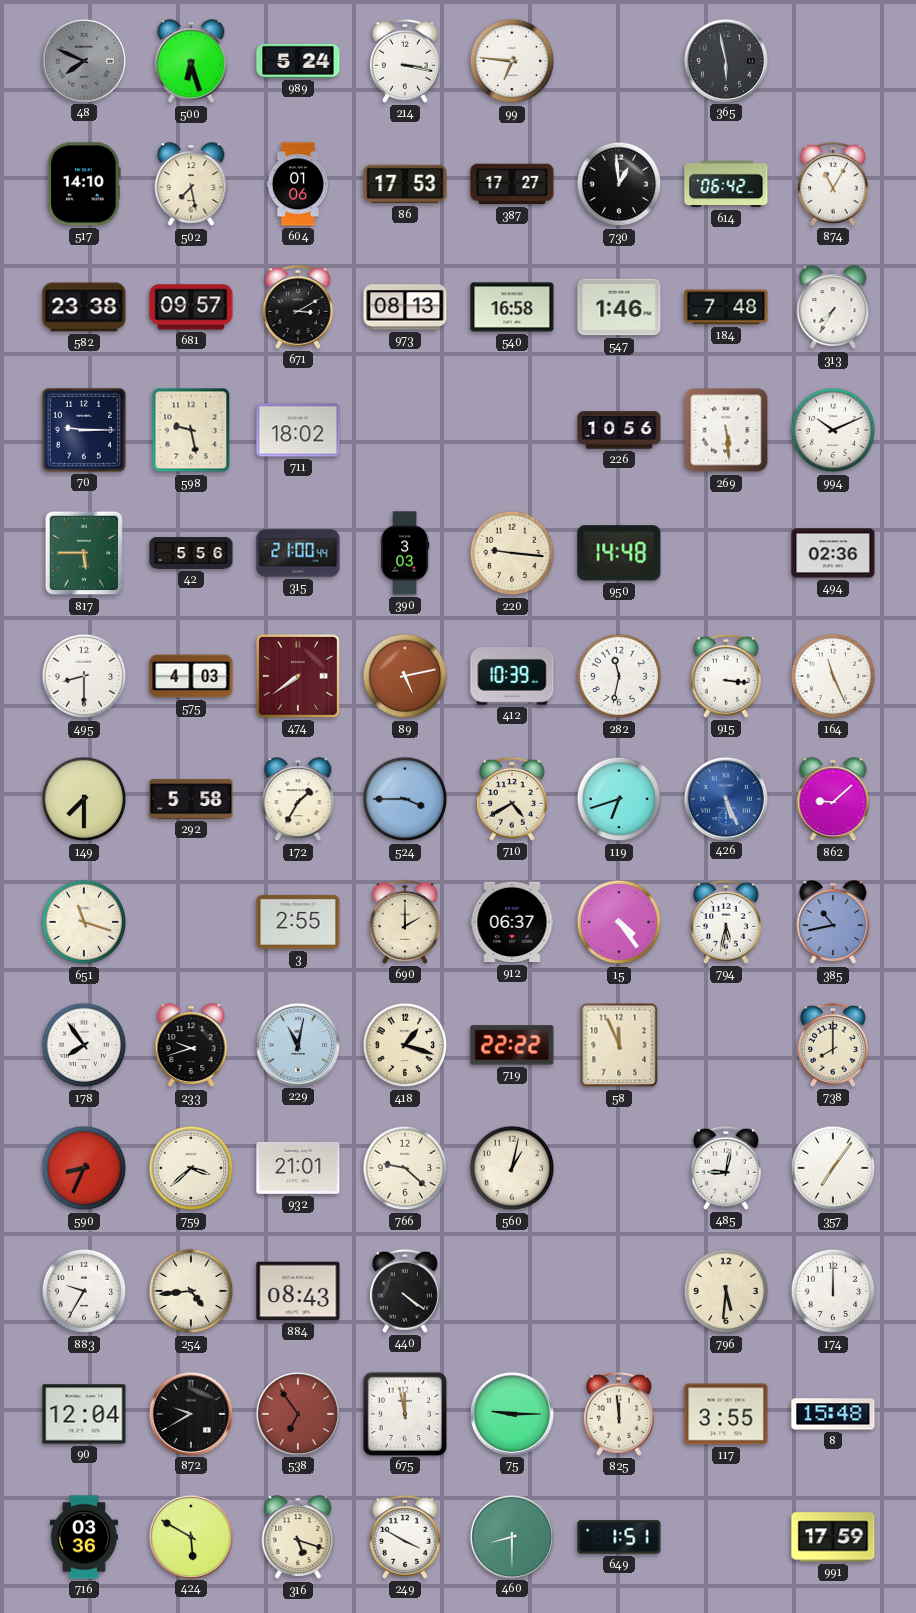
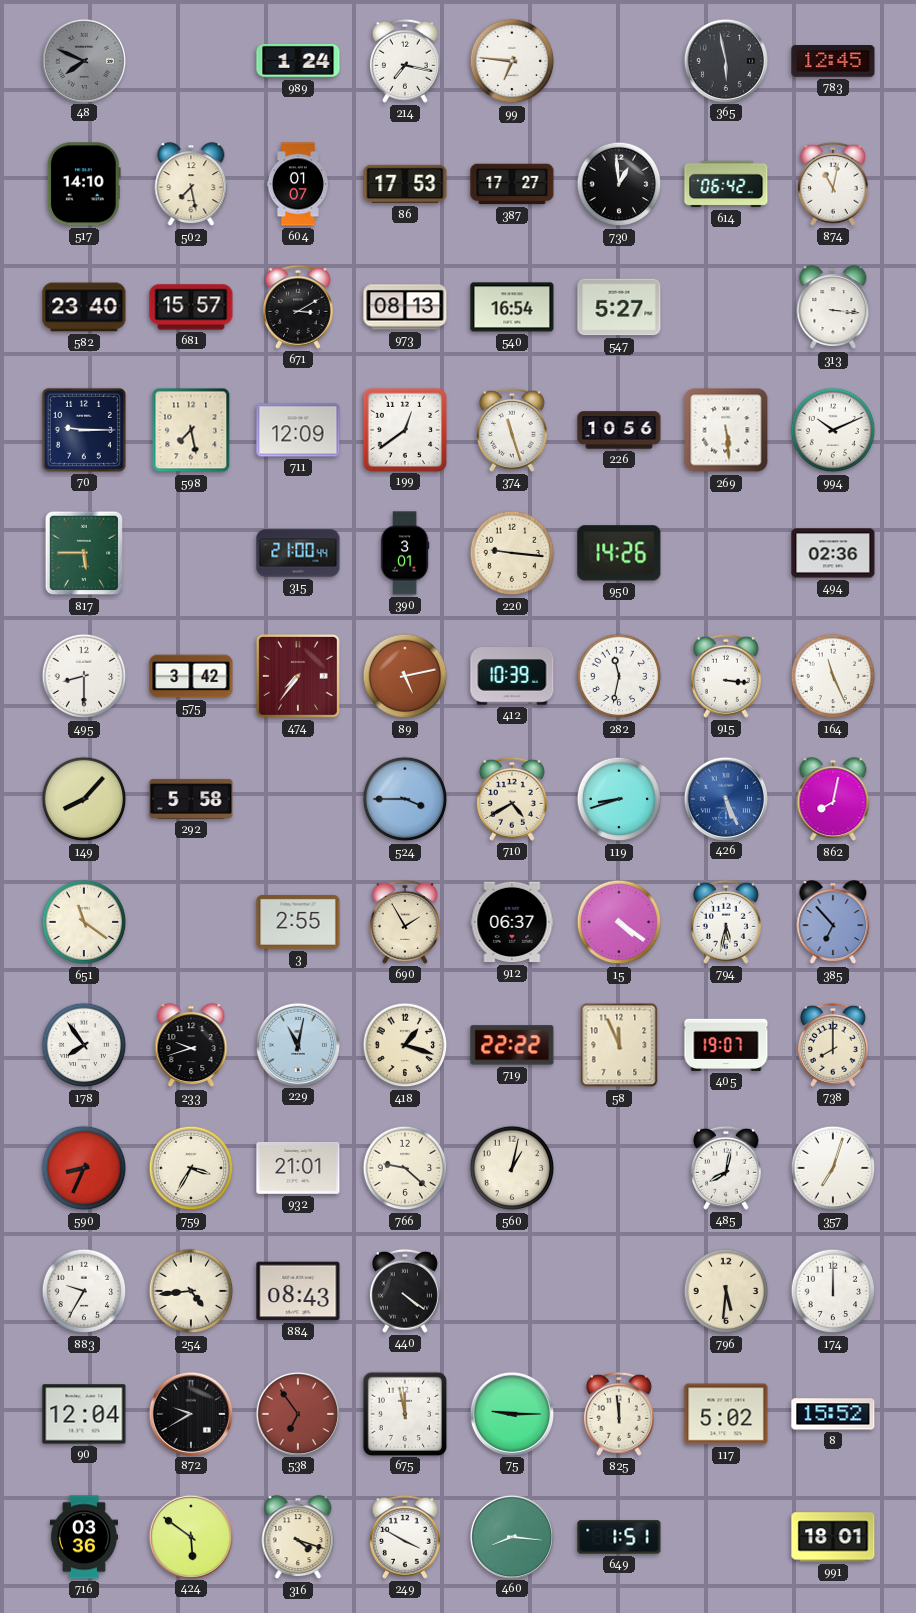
500: 6:27 -> none
989: 5:24 -> 1:24
214: 3:17 -> 7:17
783: none -> 12:45
604: 01:06 -> 01:07
874: 11:05 -> 11:02
582: 23:38 -> 23:40
681: 09:57 -> 15:57
540: 16:58 -> 16:54
547: 1:46 -> 5:27
184: 7:48 -> none
313: 7:35 -> 3:16
598: 9:28 -> 7:28
711: 18:02 -> 12:09
199: none -> 12:39
374: none -> 11:27
42: 5:56 -> none
390: 3:03 -> 3:01
950: 14:48 -> 14:26
575: 4:03 -> 3:42
474: 7:39 -> 7:36
149: 7:30 -> 8:07
172: 1:35 -> none
119: 6:42 -> 8:42
862: 9:08 -> 8:02
651: 11:18 -> 11:21
690: 2:00 -> 1:55
15: 4:24 -> 4:21
385: 10:43 -> 6:53
405: none -> 19:07
759: 3:38 -> 3:35
485: 9:02 -> 8:02
357: 7:06 -> 7:03
117: 3:55 -> 5:02
8: 15:48 -> 15:52
424: 5:50 -> 5:51
316: 5:18 -> 4:18
460: 8:30 -> 8:16
991: 17:59 -> 18:01
